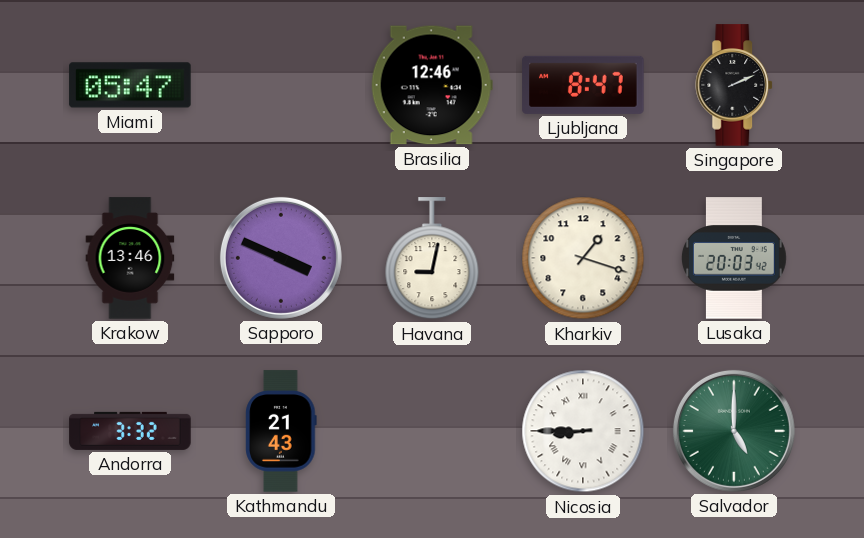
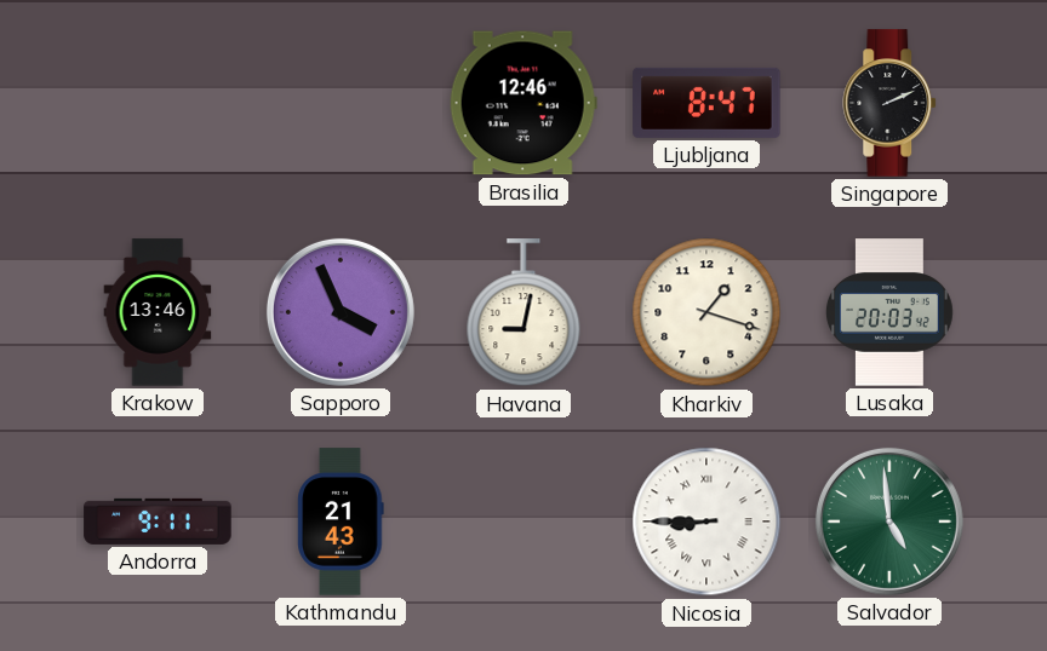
Miami: 05:47 -> none
Sapporo: 3:49 -> 3:56
Andorra: 3:32 -> 9:11
Salvador: 5:00 -> 4:59
